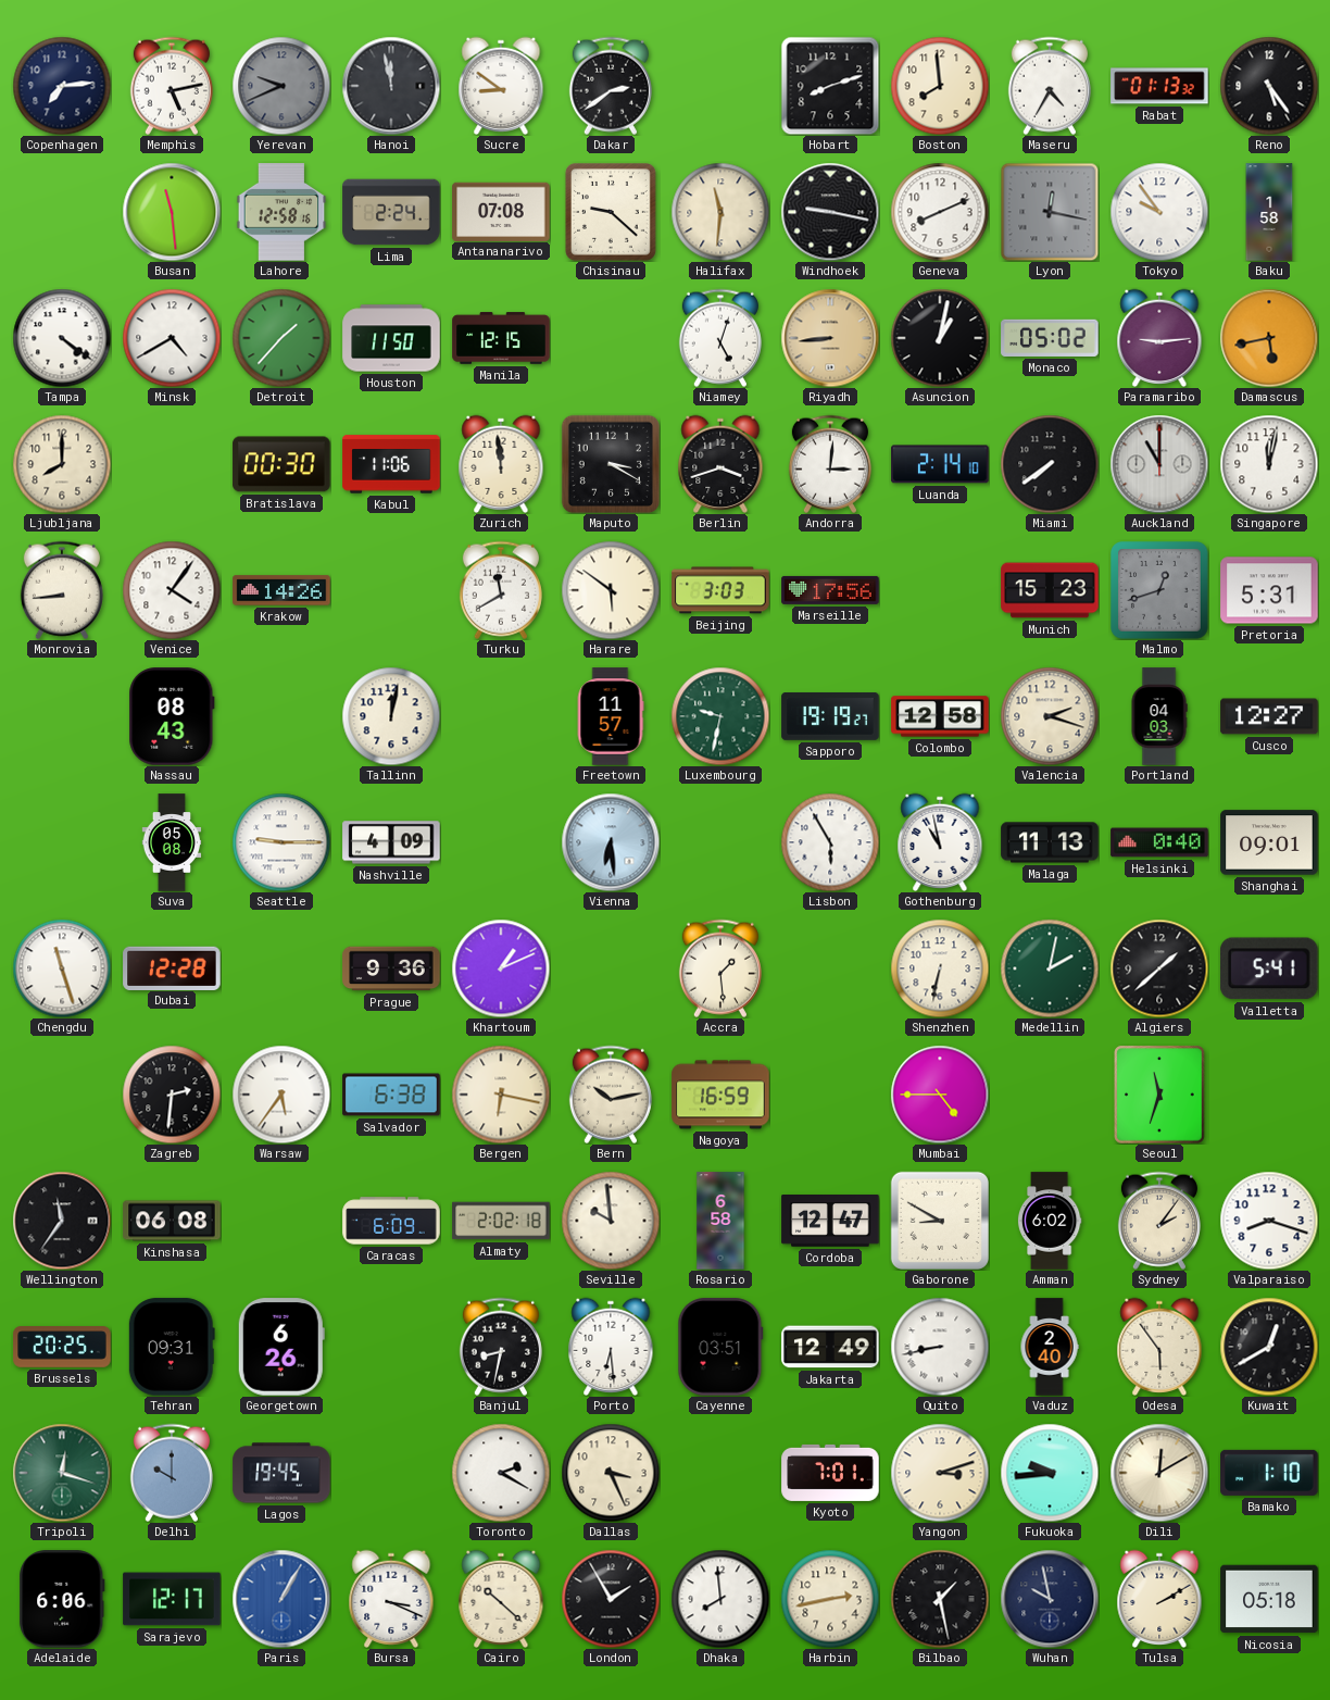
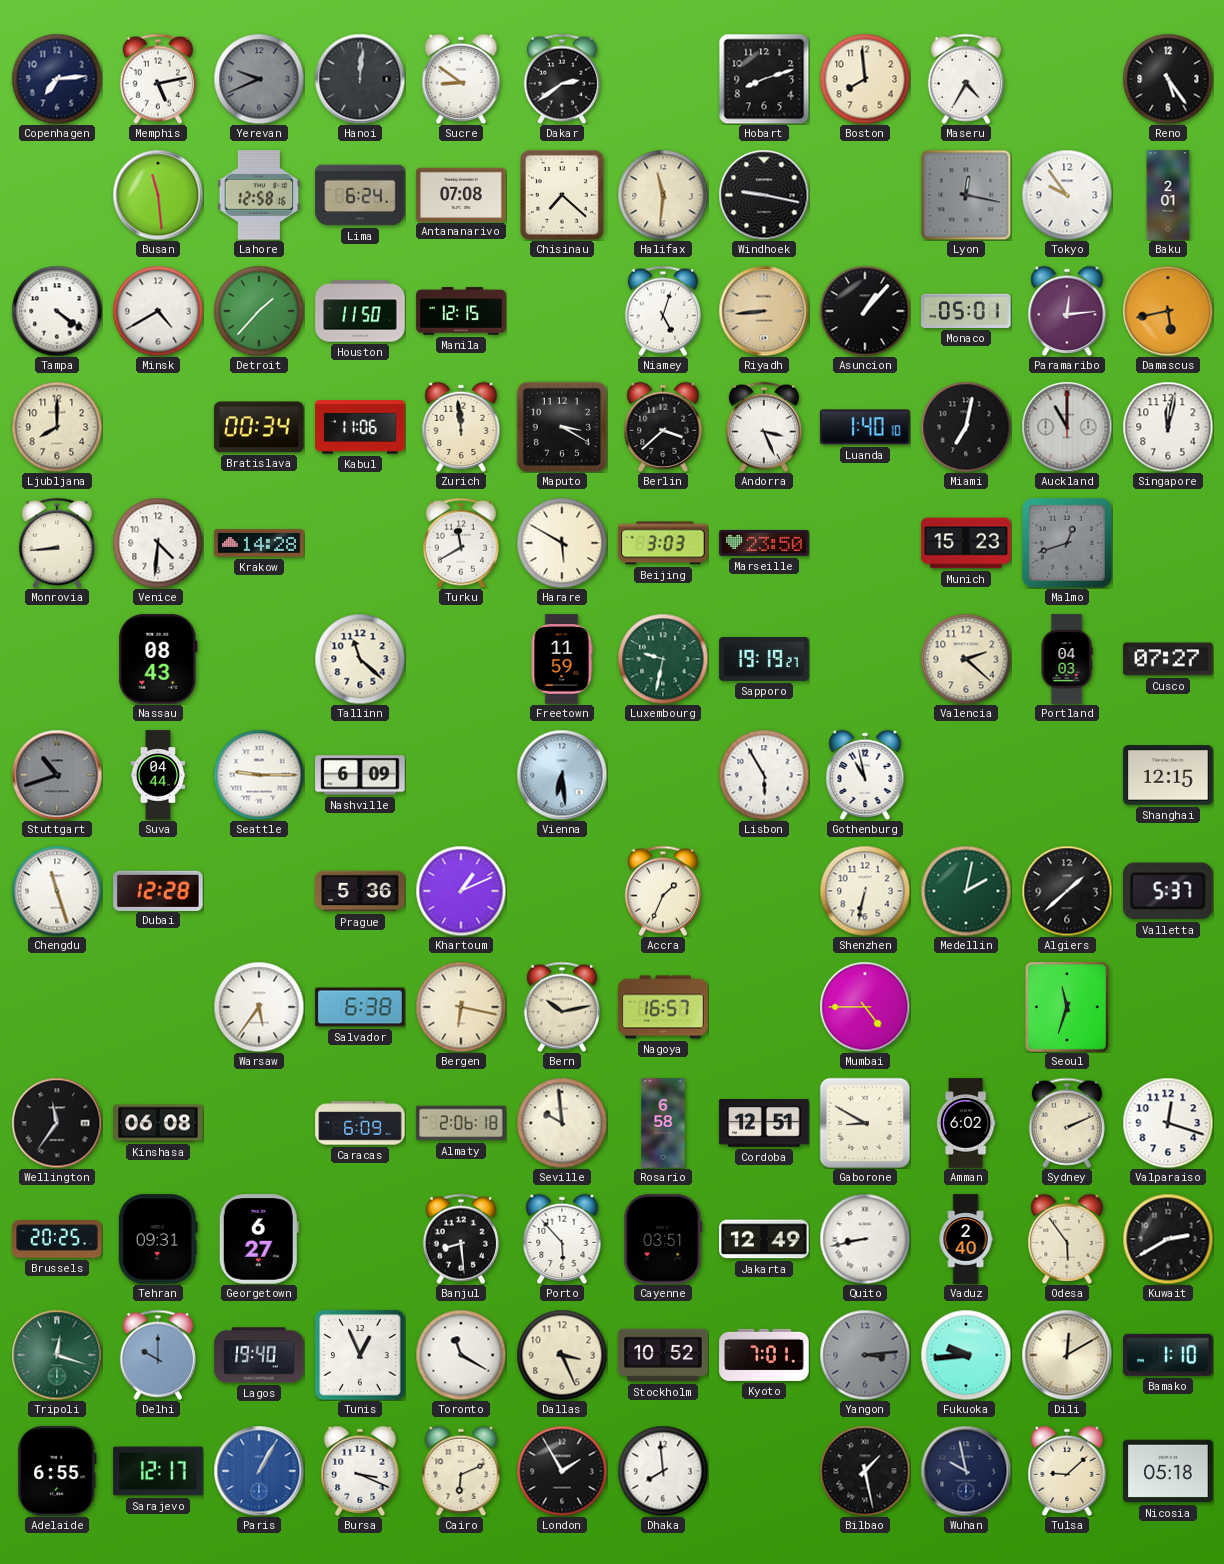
Hanoi: 11:58 -> 12:01
Rabat: 01:13 -> none
Lima: 2:24 -> 6:24
Chisinau: 9:22 -> 7:22
Geneva: 8:11 -> none
Baku: 1:58 -> 2:01
Asuncion: 1:02 -> 1:07
Monaco: 05:02 -> 05:01
Paramaribo: 9:14 -> 12:14
Bratislava: 00:30 -> 00:34
Berlin: 3:42 -> 3:38
Andorra: 3:01 -> 3:26
Luanda: 2:14 -> 1:40
Miami: 7:39 -> 7:02
Venice: 4:06 -> 4:31
Krakow: 14:26 -> 14:28
Harare: 5:51 -> 5:50
Marseille: 17:56 -> 23:50
Pretoria: 5:31 -> none
Tallinn: 12:02 -> 11:22
Freetown: 11:57 -> 11:59
Colombo: 12:58 -> none
Valencia: 2:18 -> 2:22
Cusco: 12:27 -> 07:27
Stuttgart: none -> 10:42
Suva: 05:08 -> 04:44
Nashville: 4:09 -> 6:09
Malaga: 11:13 -> none
Helsinki: 0:40 -> none
Shanghai: 09:01 -> 12:15
Prague: 9:36 -> 5:36
Accra: 1:29 -> 1:34
Valletta: 5:41 -> 5:37
Zagreb: 2:31 -> none
Nagoya: 16:59 -> 16:57
Almaty: 2:02 -> 2:06
Cordoba: 12:47 -> 12:51
Sydney: 2:06 -> 2:11
Valparaiso: 8:18 -> 12:18
Georgetown: 6:26 -> 6:27
Banjul: 8:32 -> 8:29
Porto: 6:29 -> 5:53
Kuwait: 12:40 -> 2:40
Lagos: 19:45 -> 19:40
Tunis: none -> 12:56
Toronto: 2:20 -> 11:20
Stockholm: none -> 10:52
Yangon: 3:12 -> 3:14
Yangon dial: cream -> grey
Adelaide: 6:06 -> 6:55
Cairo: 10:22 -> 6:11
Harbin: 2:43 -> none
Tulsa: 2:10 -> 9:08
